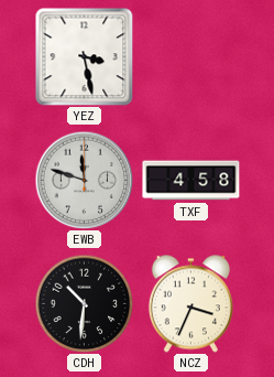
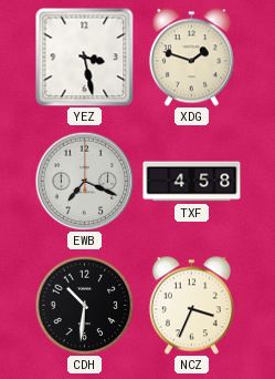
XDG: none -> 1:48
EWB: 11:48 -> 7:19
